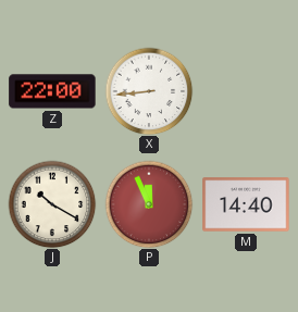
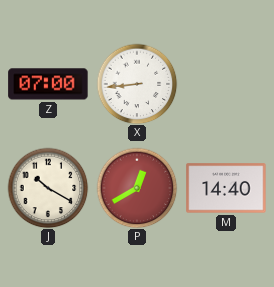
Z: 22:00 -> 07:00
P: 11:56 -> 12:40
